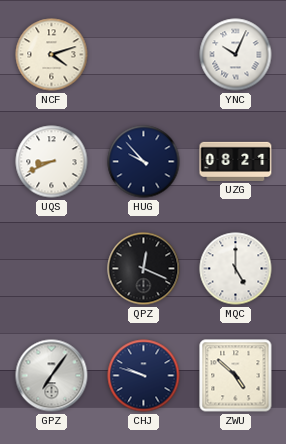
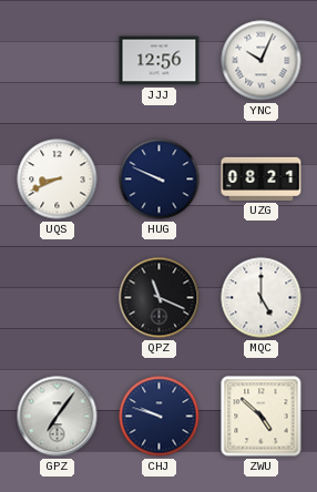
NCF: 4:12 -> none
JJJ: none -> 12:56
HUG: 9:53 -> 9:49
QPZ: 12:19 -> 11:19
